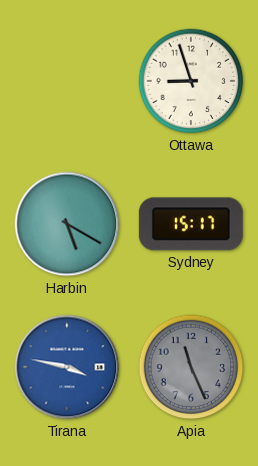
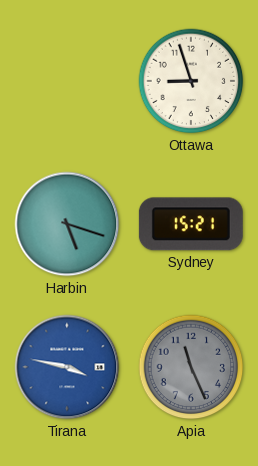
Harbin: 5:20 -> 5:18
Sydney: 15:17 -> 15:21
